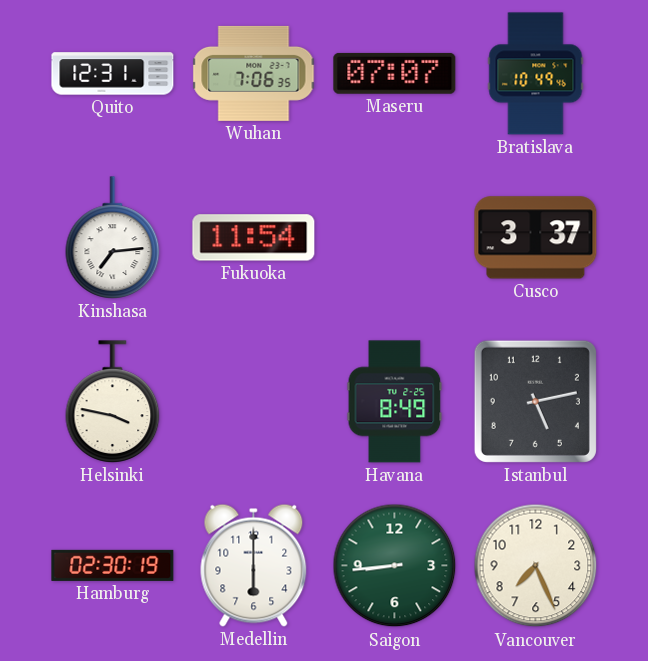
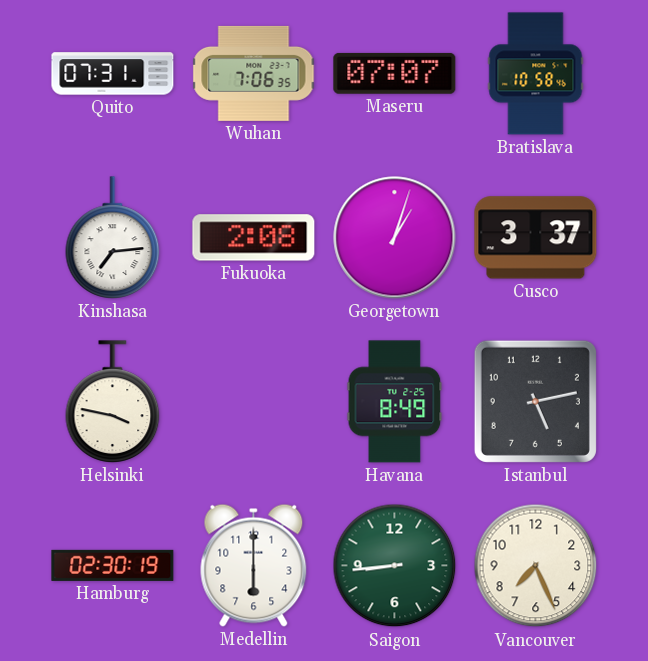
Quito: 12:31 -> 07:31
Bratislava: 10:49 -> 10:58
Fukuoka: 11:54 -> 2:08
Georgetown: none -> 1:03
